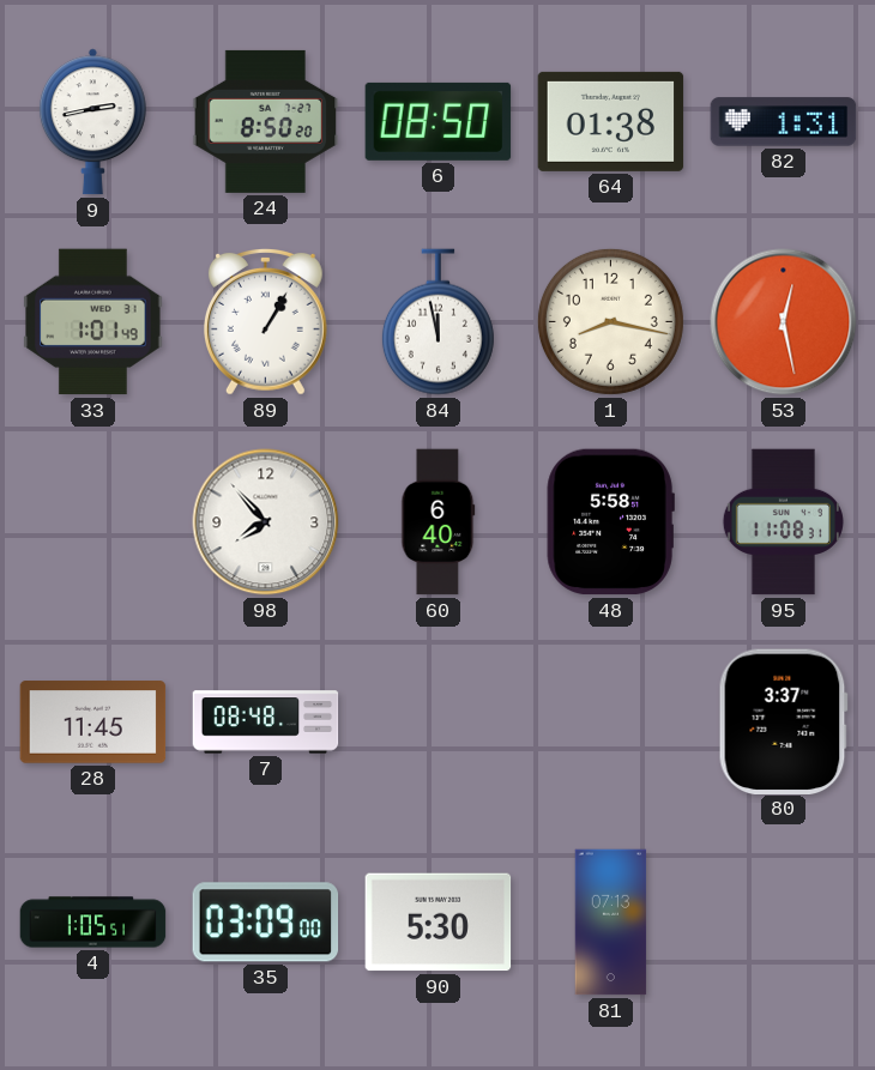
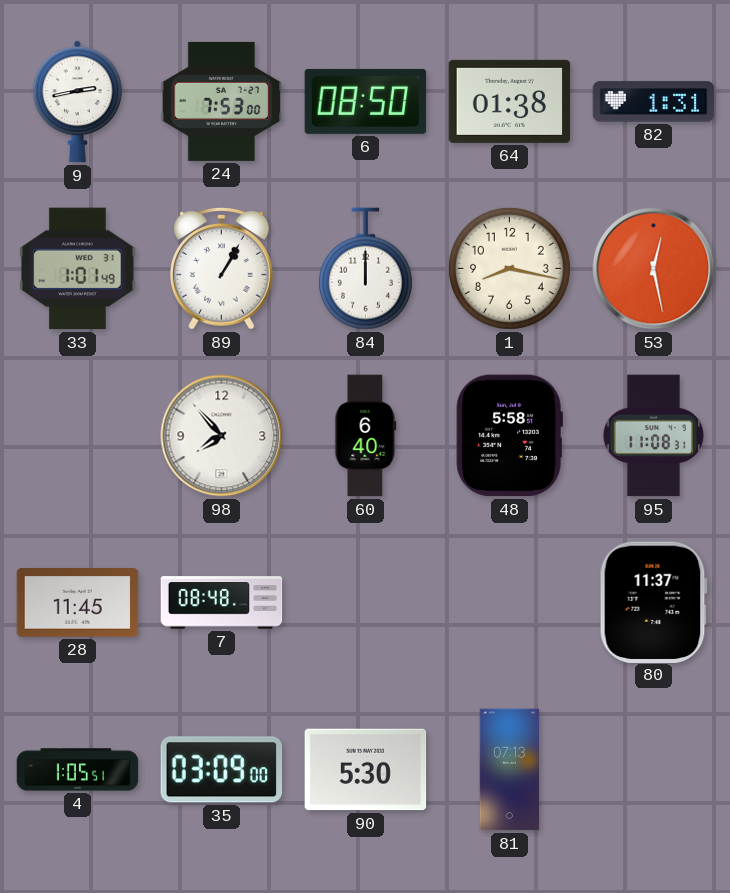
24: 8:50 -> 7:53
84: 11:58 -> 12:00
80: 3:37 -> 11:37
